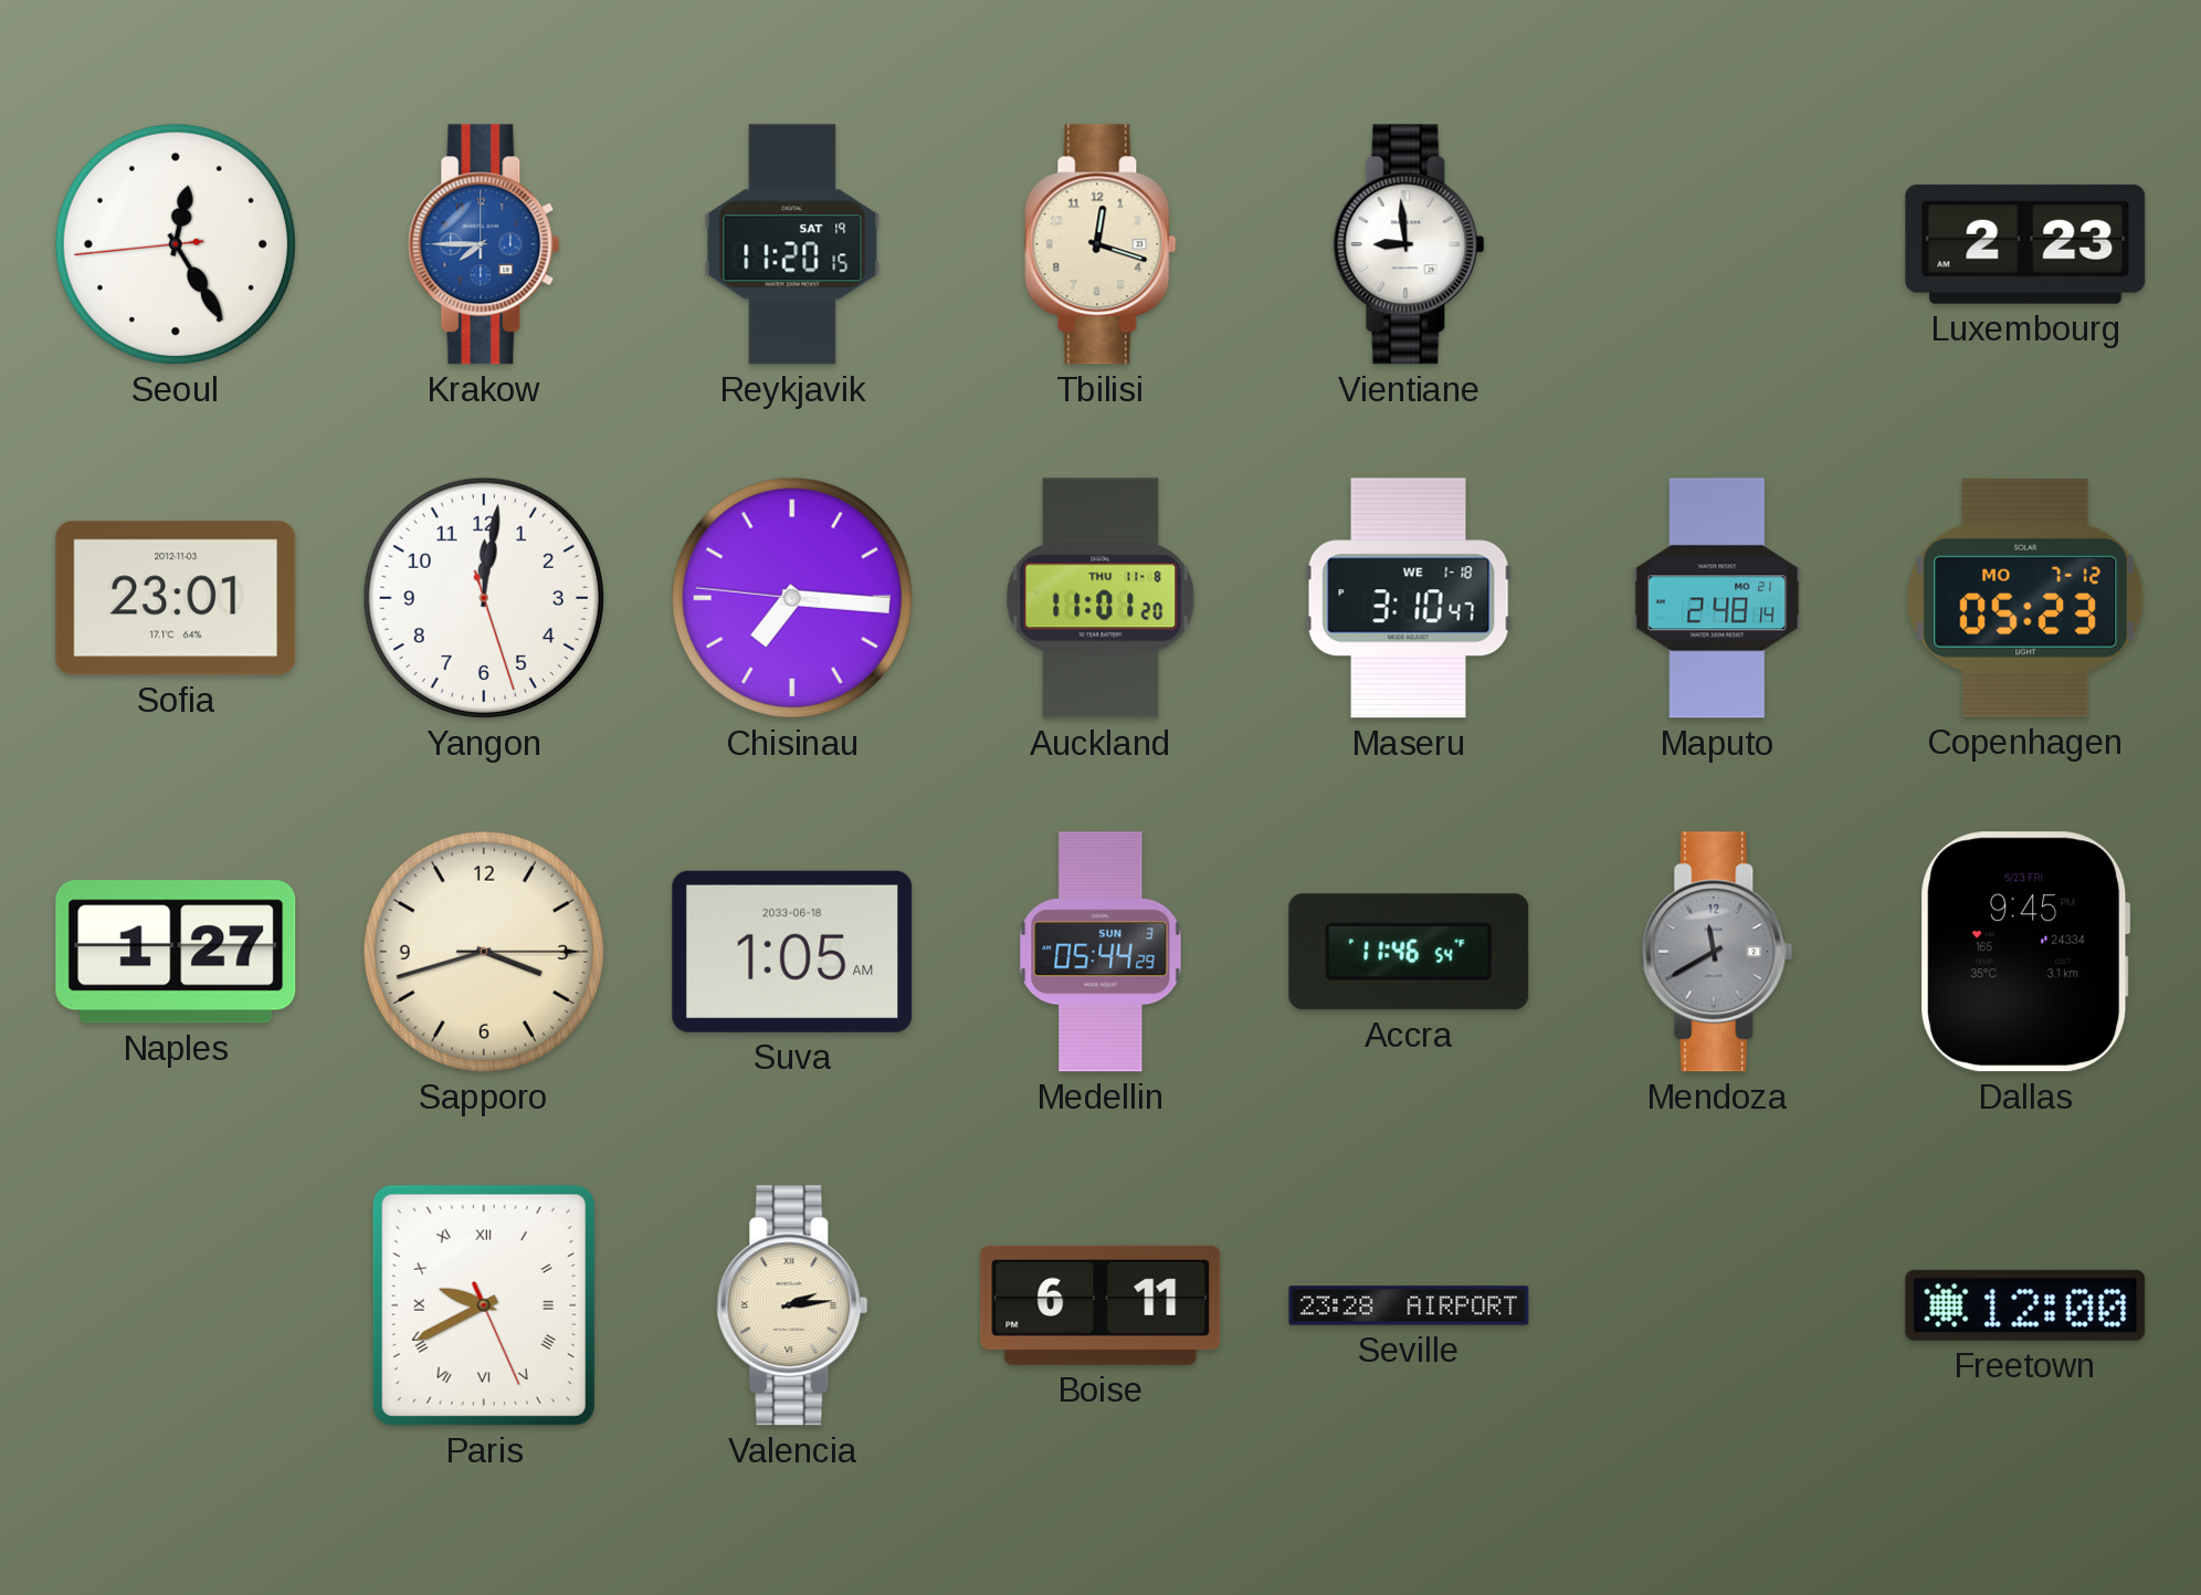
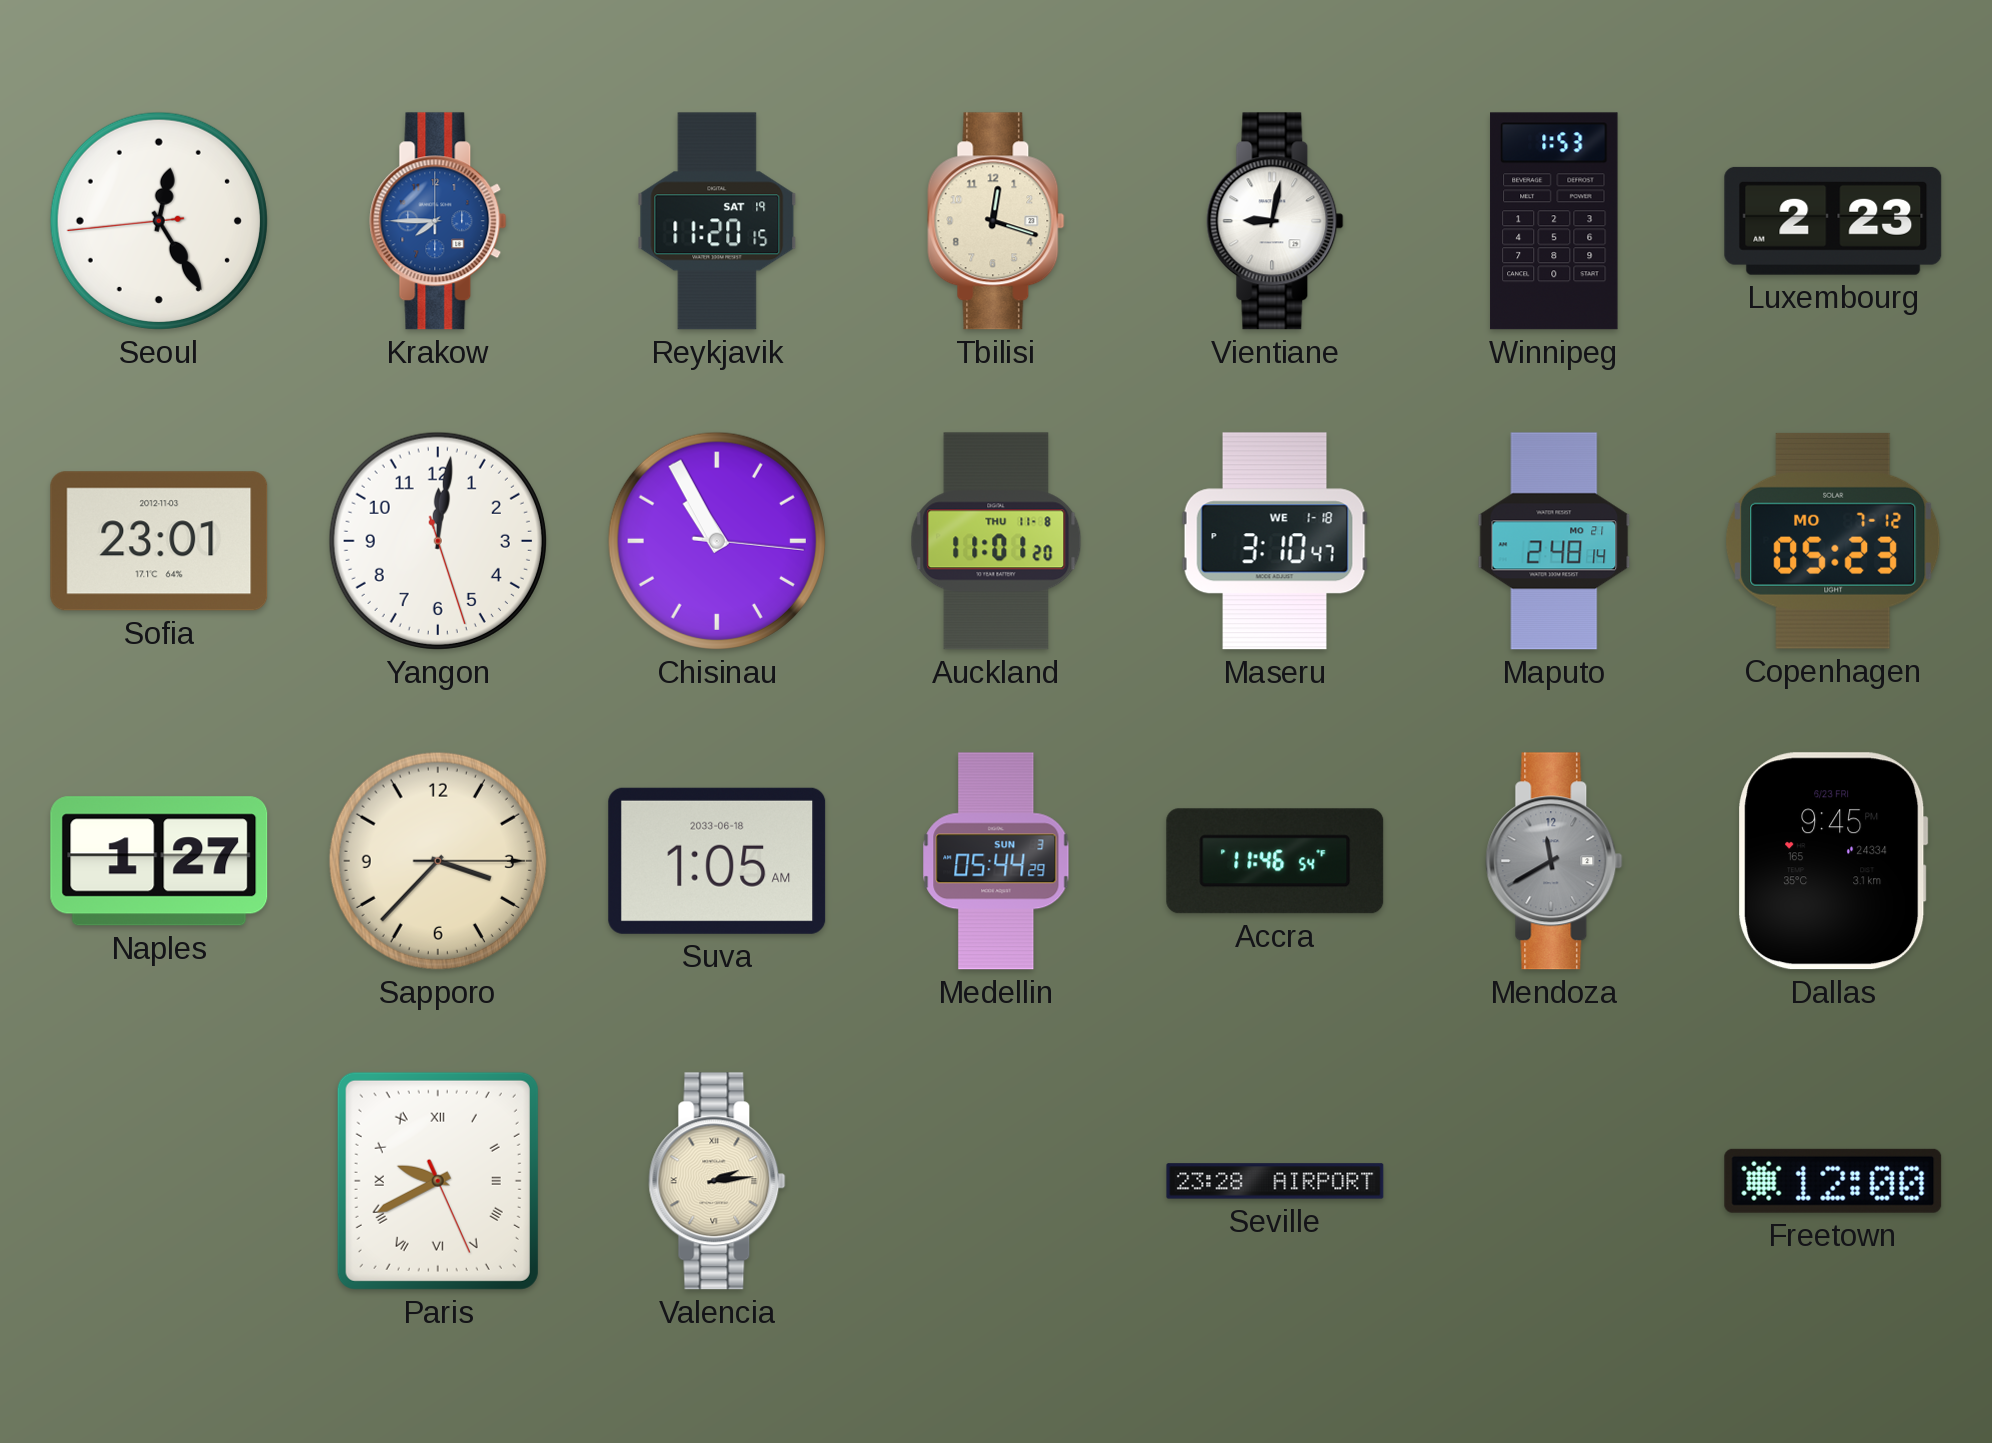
Vientiane: 8:59 -> 9:02
Winnipeg: none -> 1:53
Chisinau: 7:15 -> 10:55
Sapporo: 3:42 -> 3:37
Boise: 6:11 -> none
